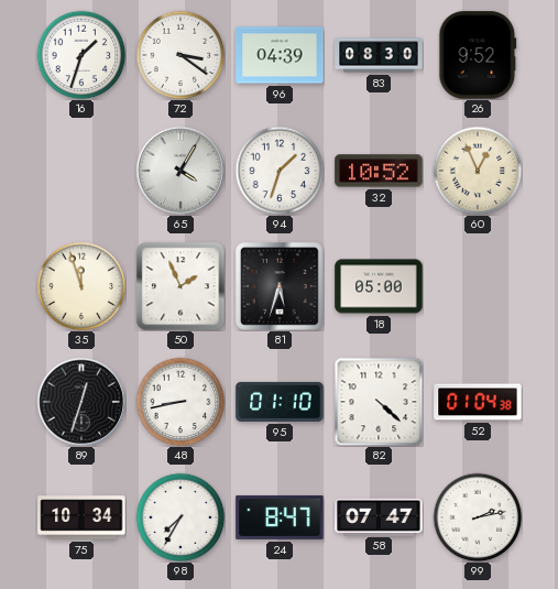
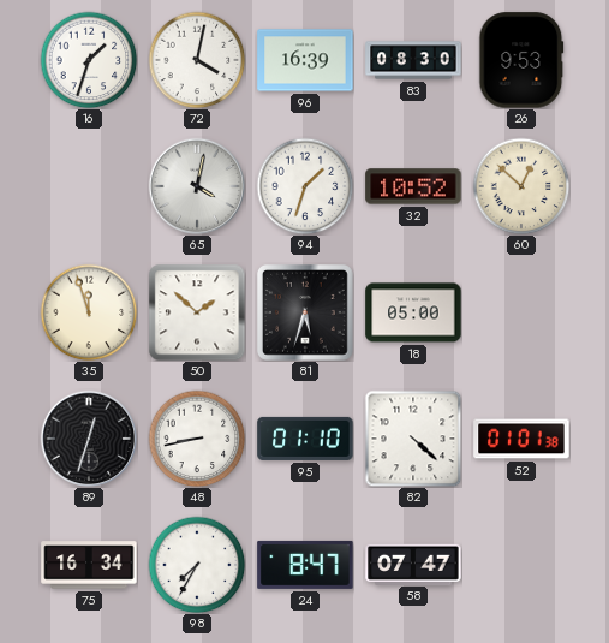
72: 3:21 -> 4:02
96: 04:39 -> 16:39
26: 9:52 -> 9:53
65: 4:05 -> 4:02
60: 12:56 -> 12:52
50: 1:56 -> 1:52
52: 01:04 -> 01:01
75: 10:34 -> 16:34
99: 2:13 -> none
